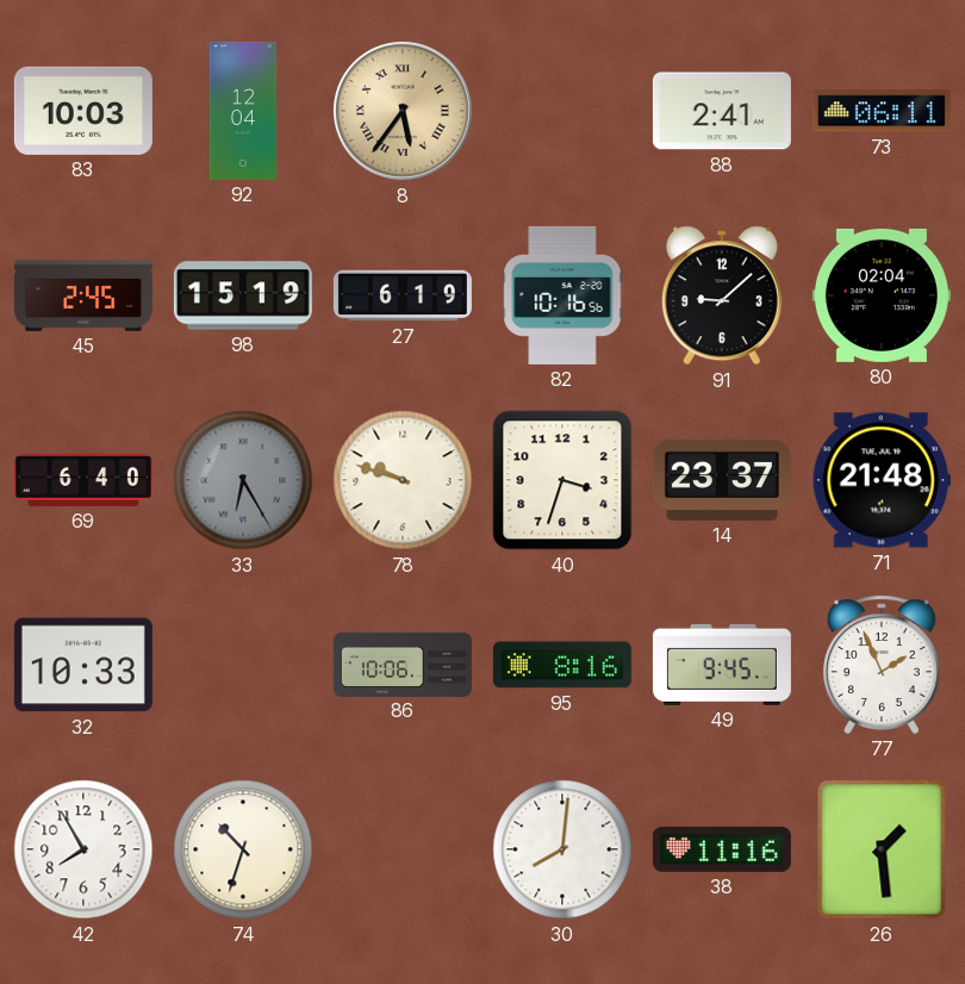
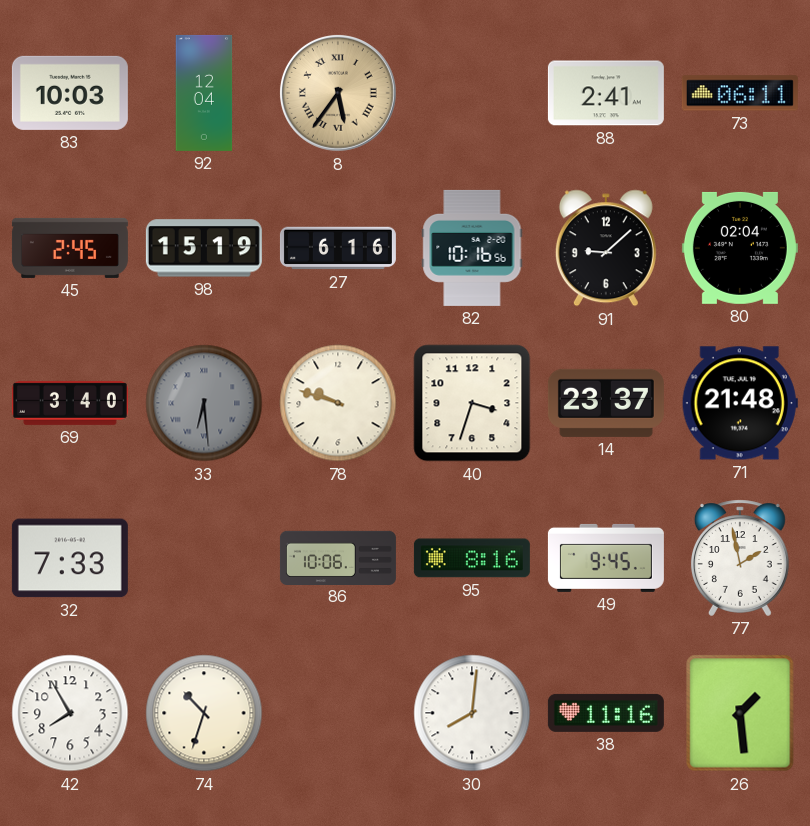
27: 6:19 -> 6:16
69: 6:40 -> 3:40
33: 6:25 -> 6:29
32: 10:33 -> 7:33
77: 1:56 -> 1:58
